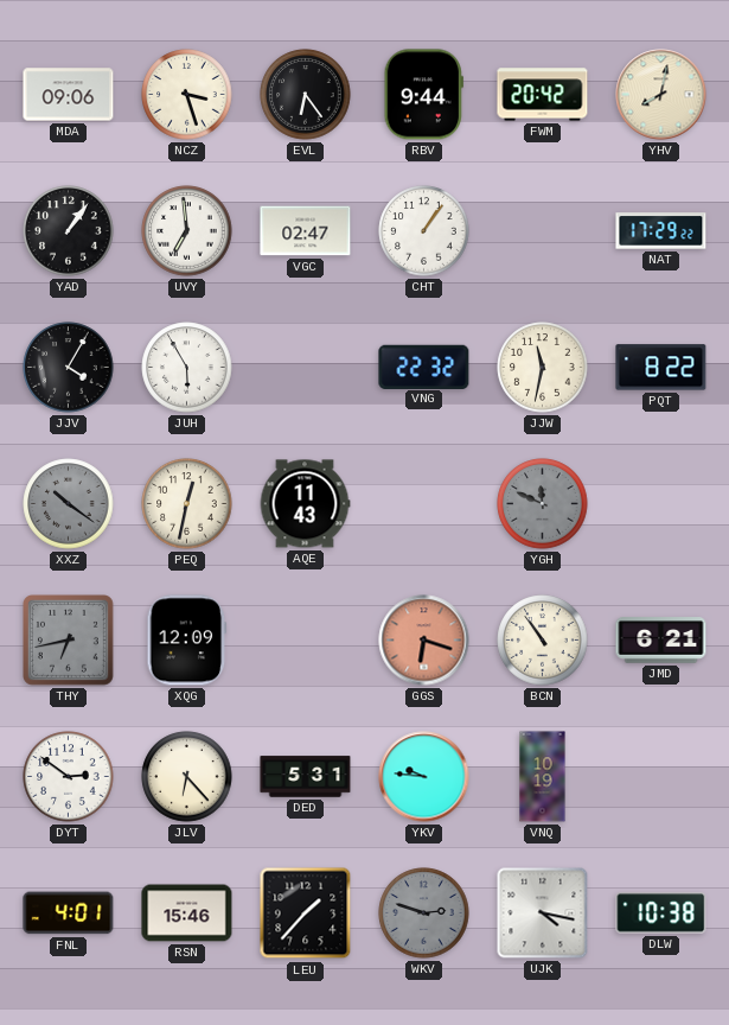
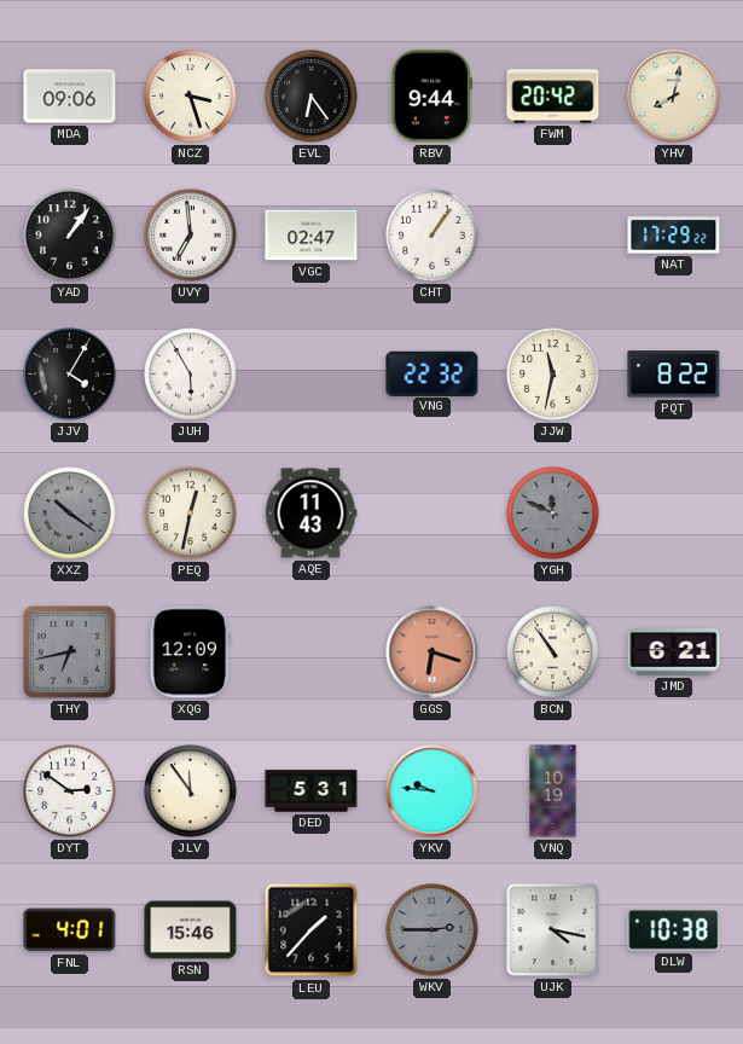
JLV: 6:23 -> 11:54
WKV: 2:48 -> 2:45
